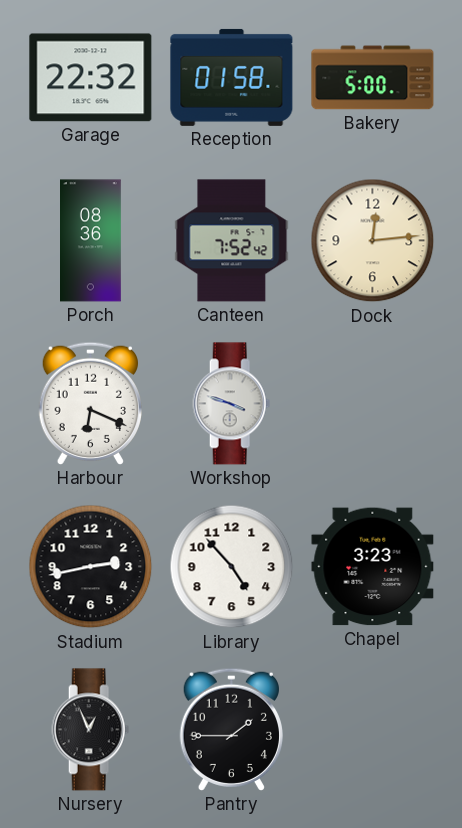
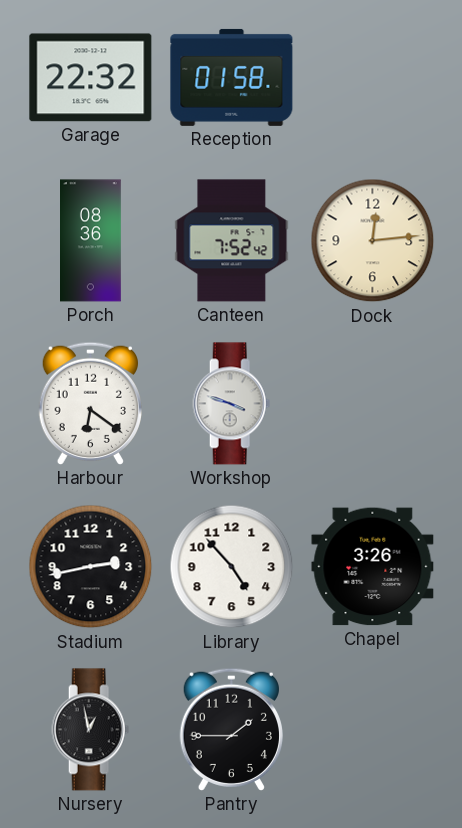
Bakery: 5:00 -> none
Harbour: 6:19 -> 6:21
Chapel: 3:23 -> 3:26
Nursery: 12:56 -> 12:58
